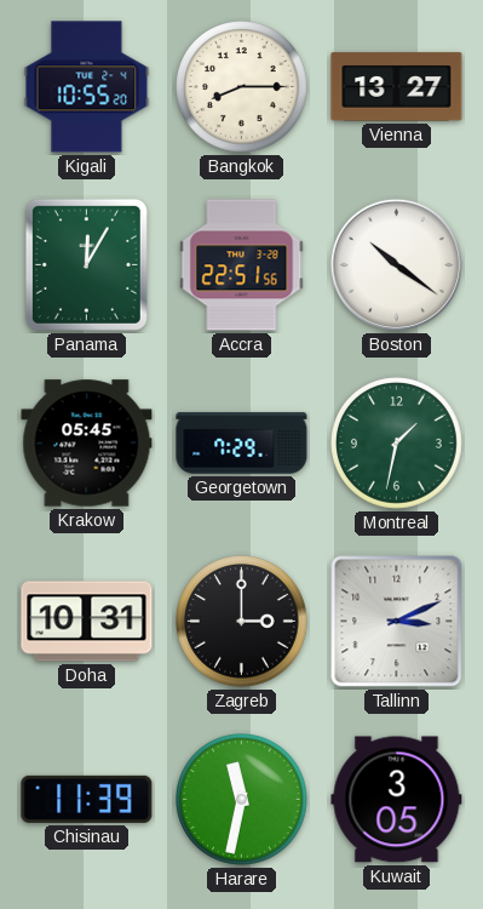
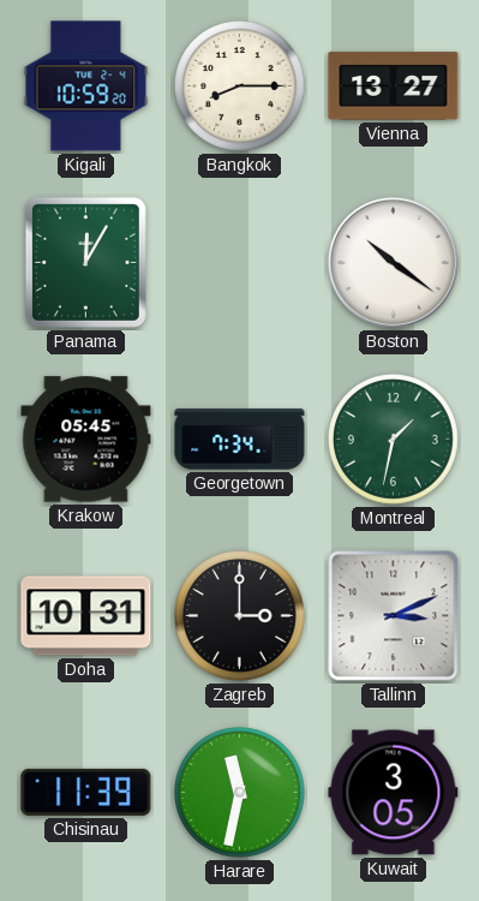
Kigali: 10:55 -> 10:59
Accra: 22:51 -> none
Georgetown: 7:29 -> 7:34
